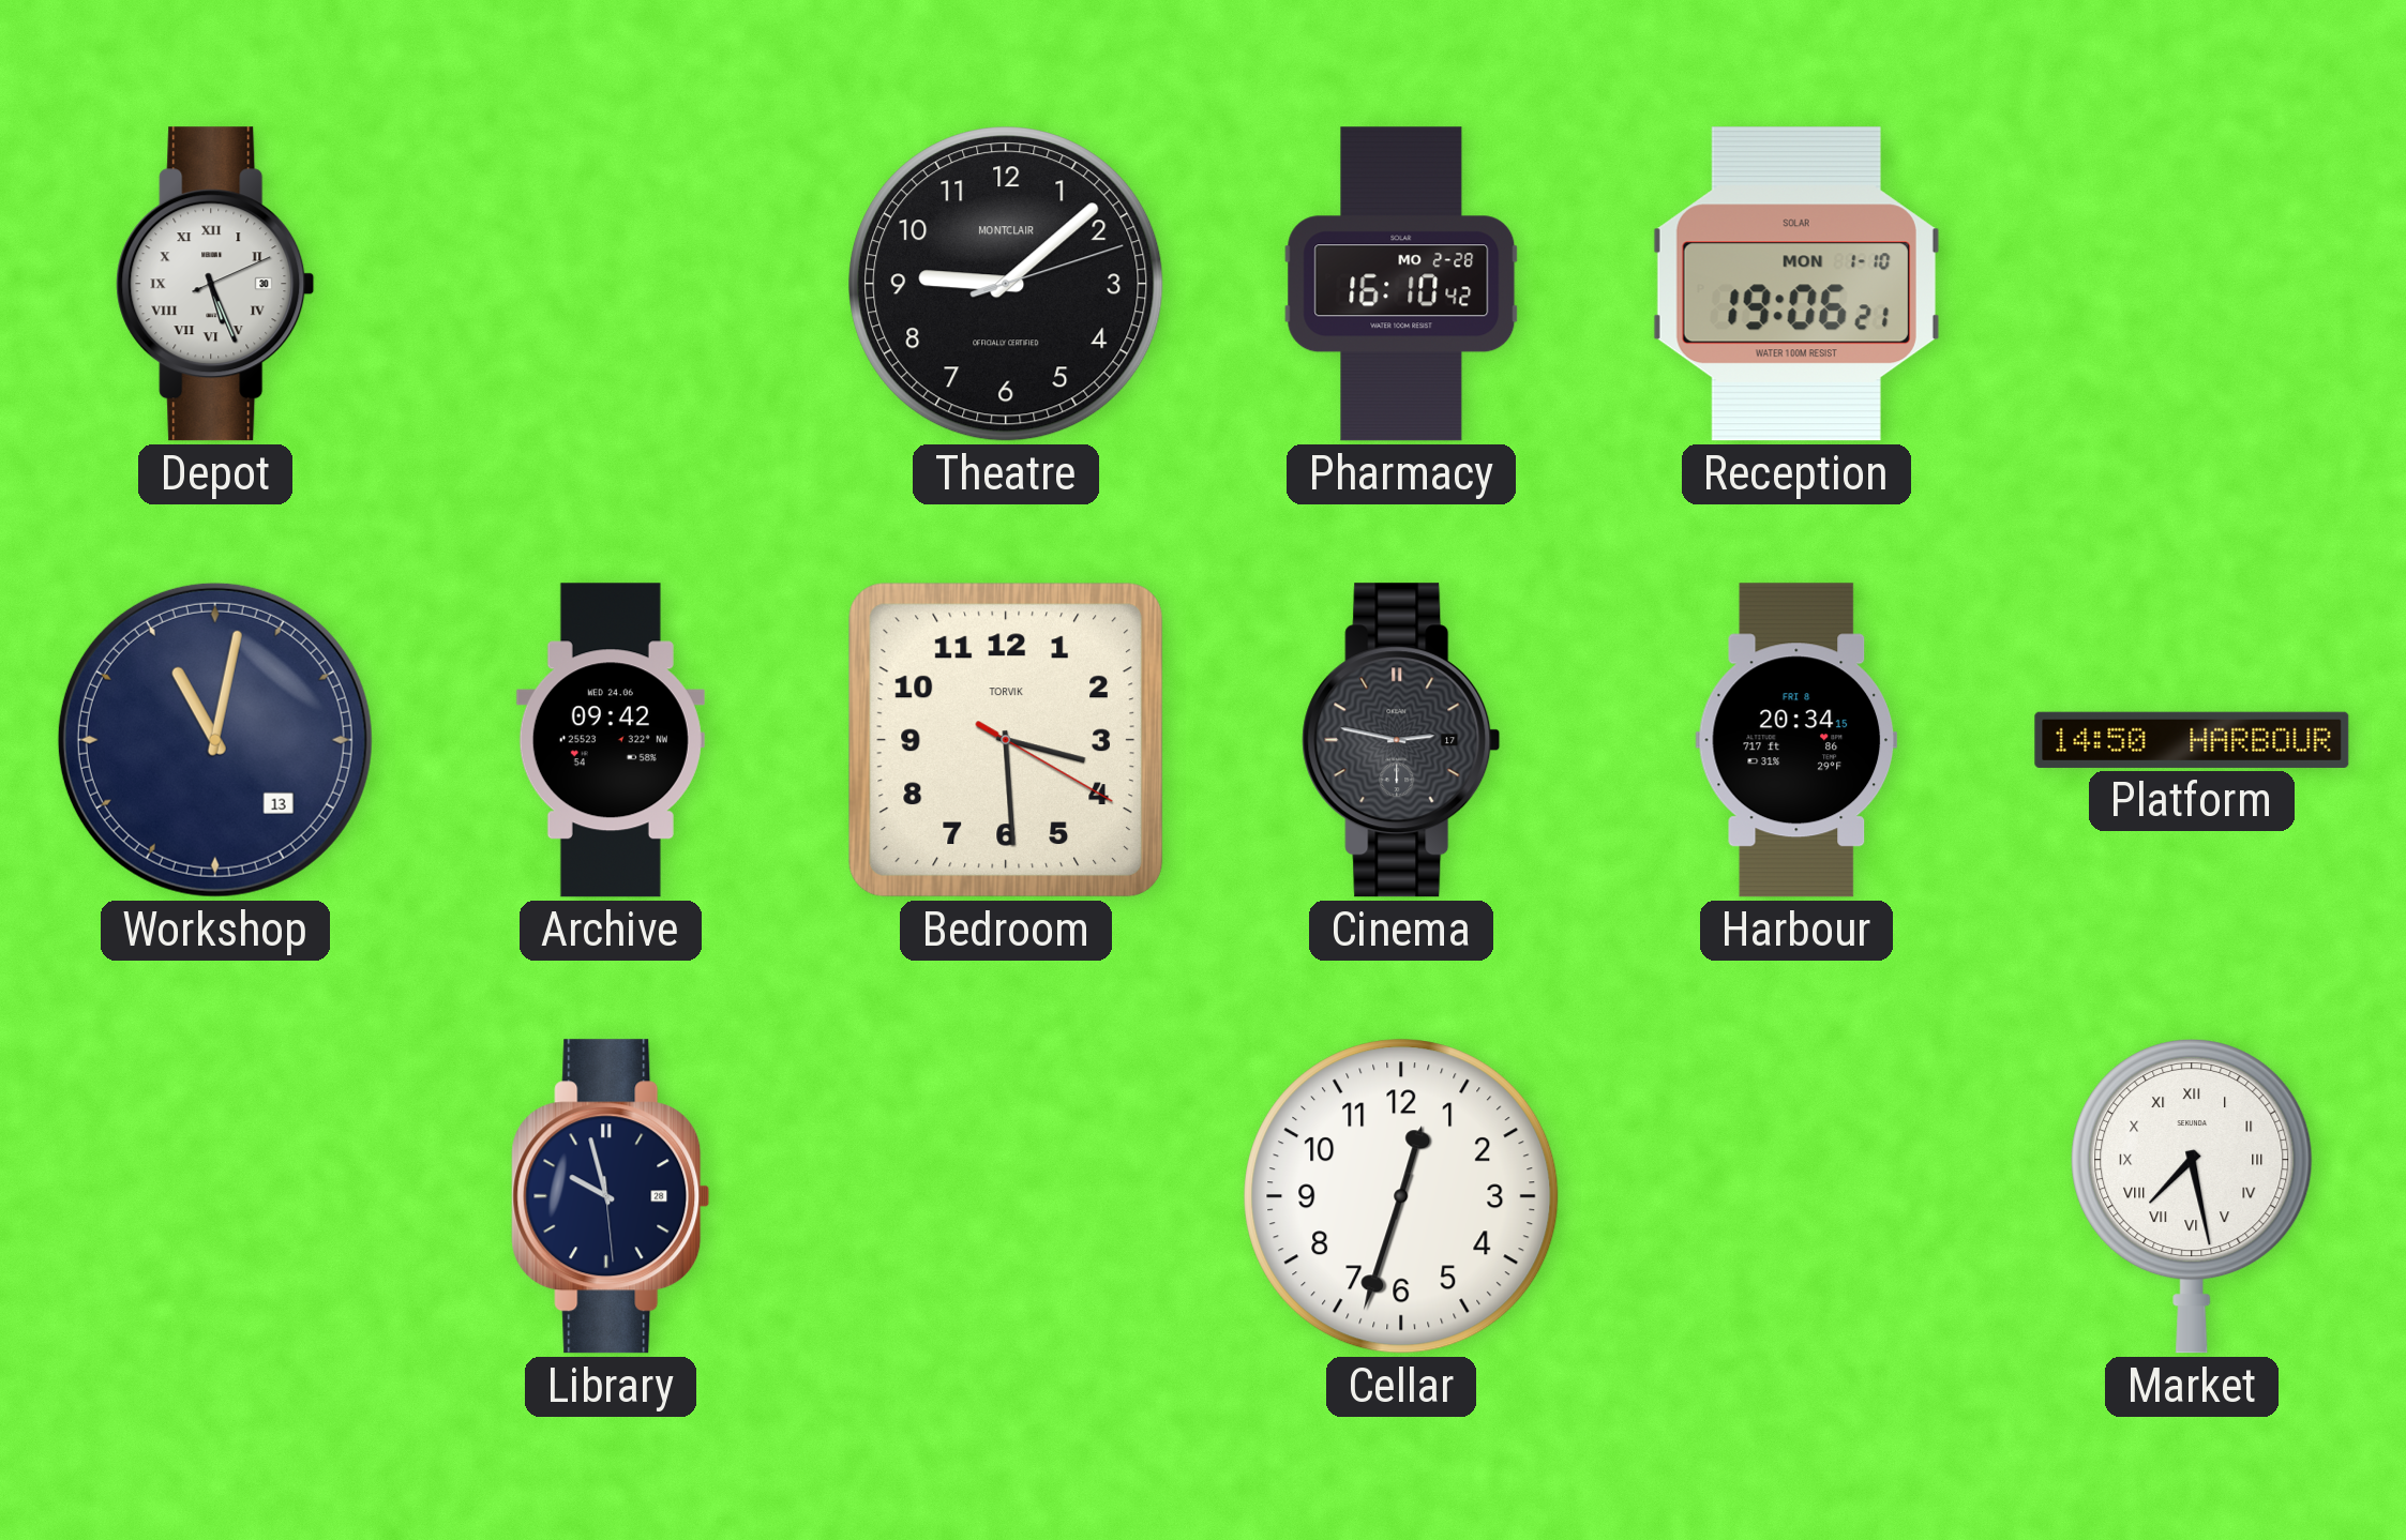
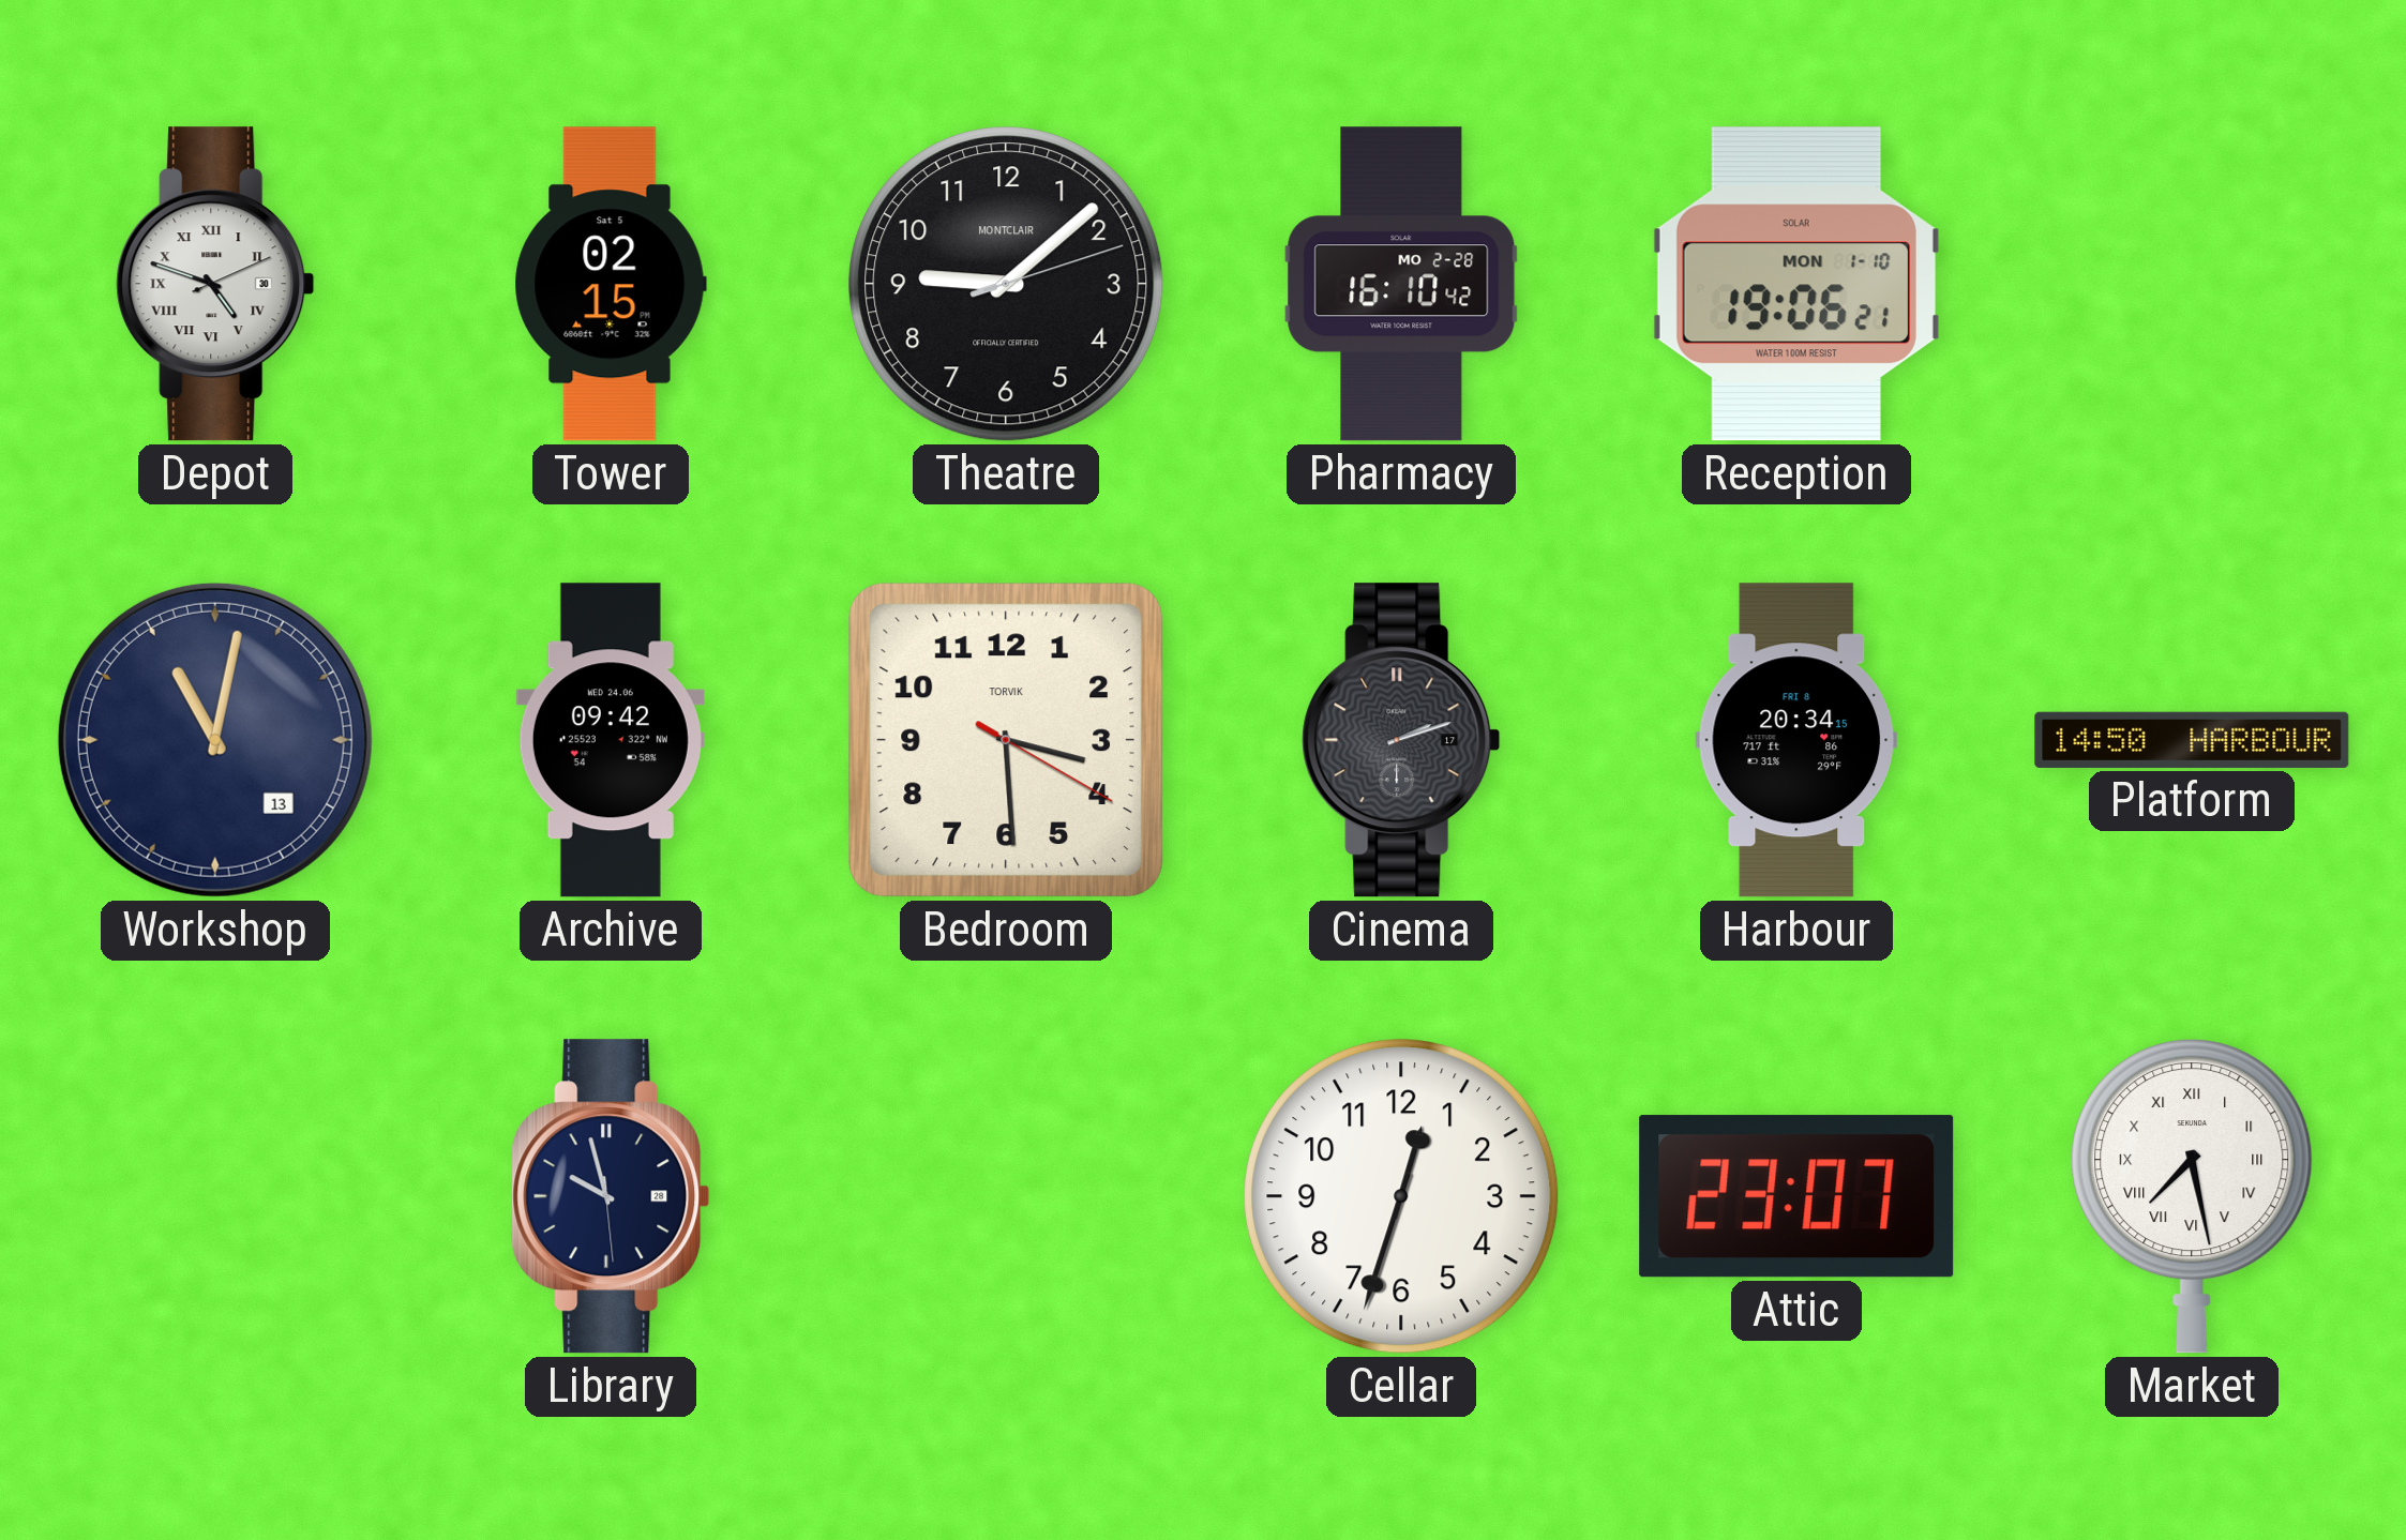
Depot: 5:26 -> 4:48
Tower: none -> 02:15
Cinema: 2:47 -> 2:12
Attic: none -> 23:07
